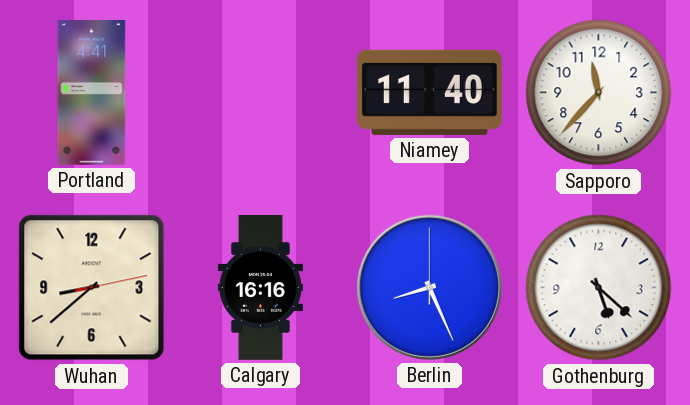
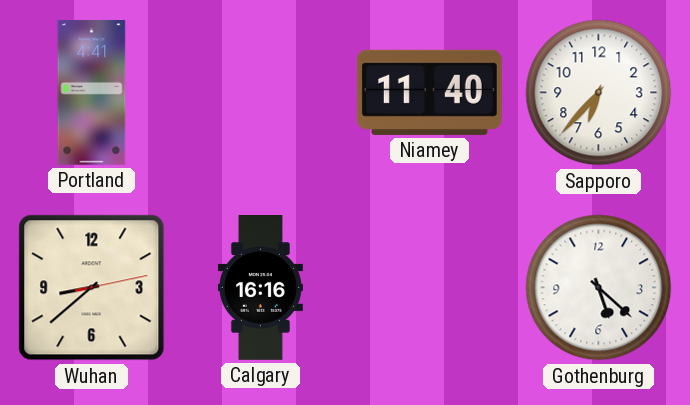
Sapporo: 11:37 -> 6:37
Berlin: 8:26 -> none
